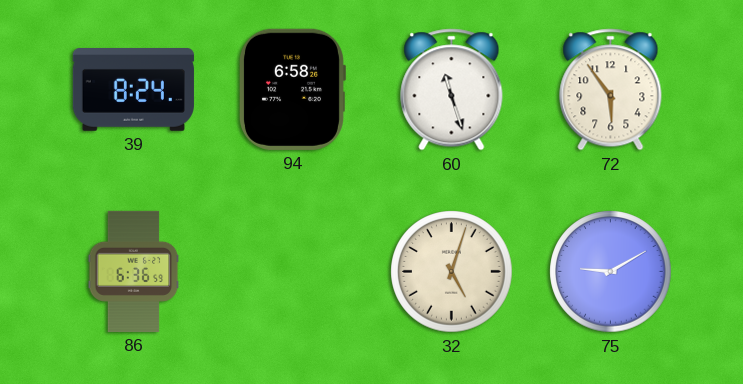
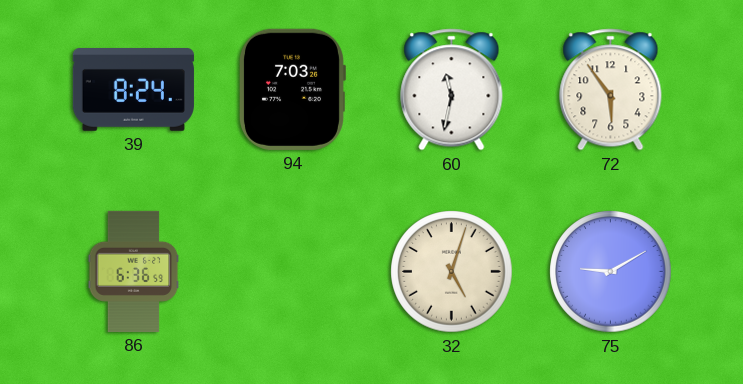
94: 6:58 -> 7:03
60: 11:27 -> 11:32
